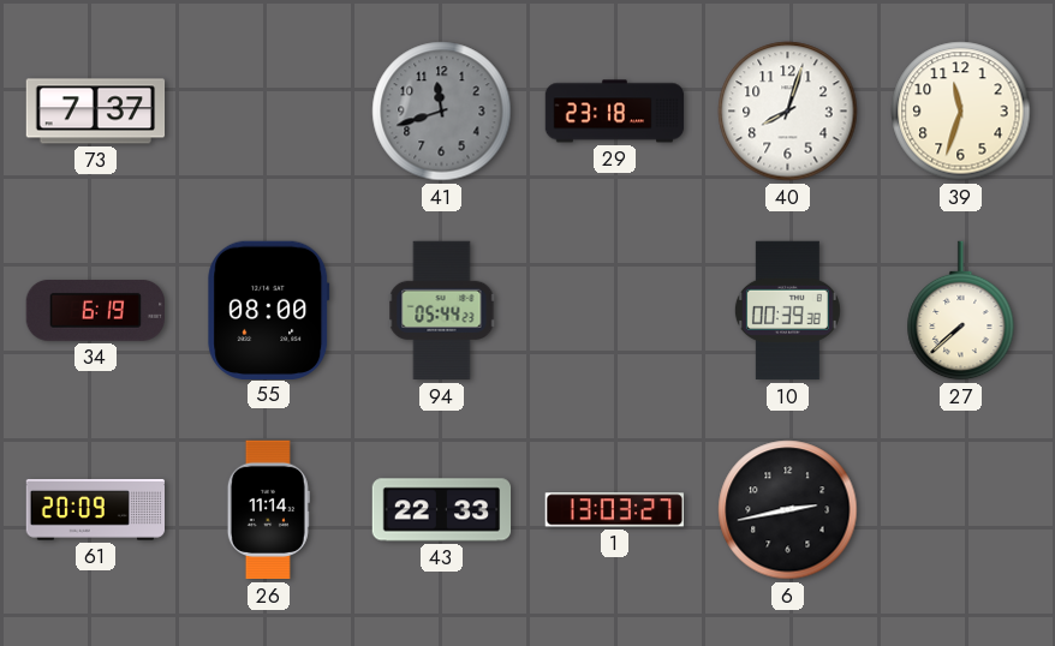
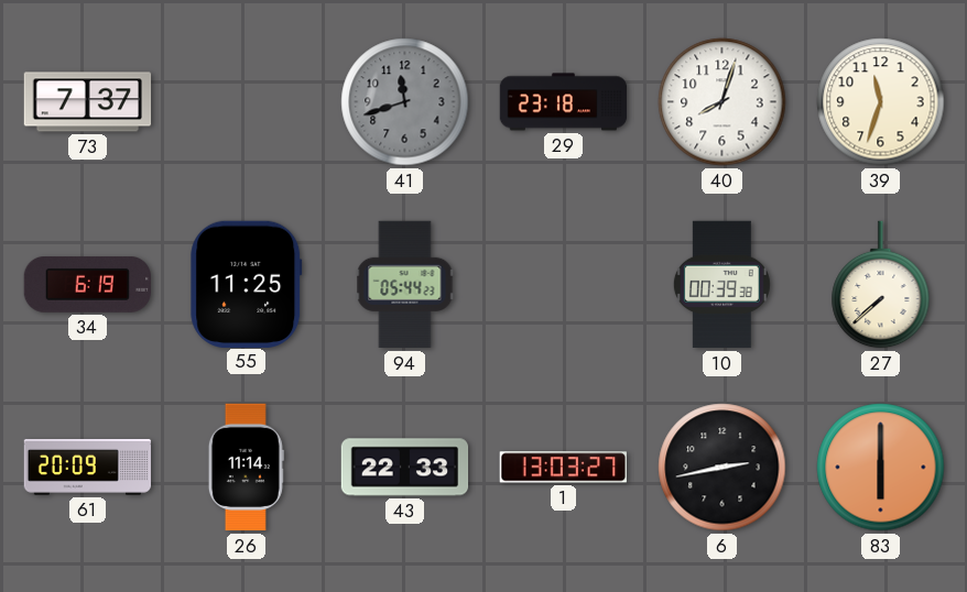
55: 08:00 -> 11:25
83: none -> 6:00
